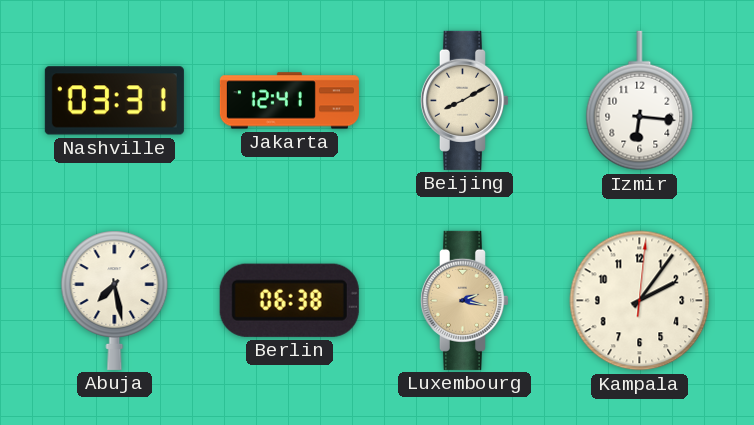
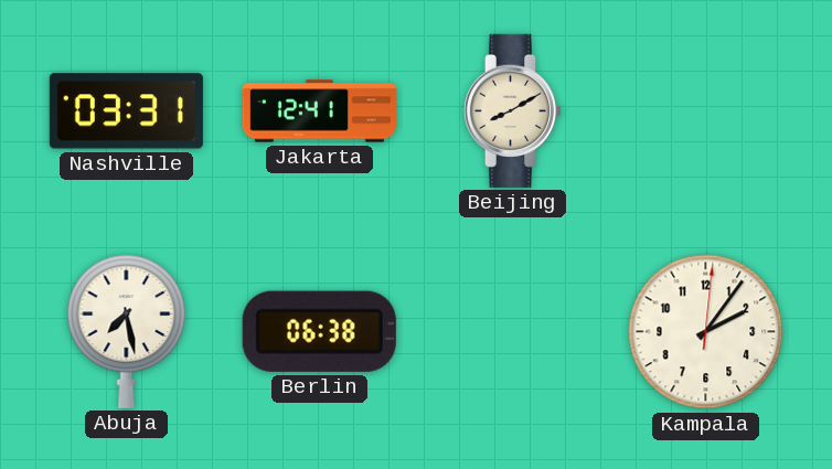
Izmir: 6:16 -> none
Luxembourg: 2:17 -> none
